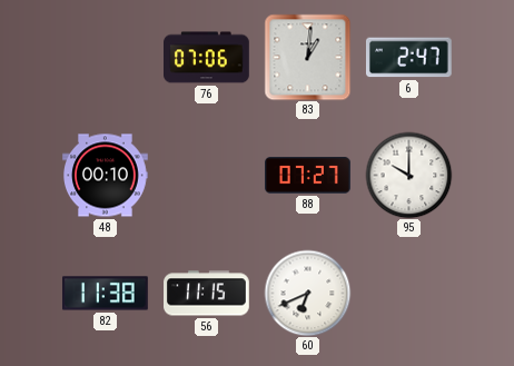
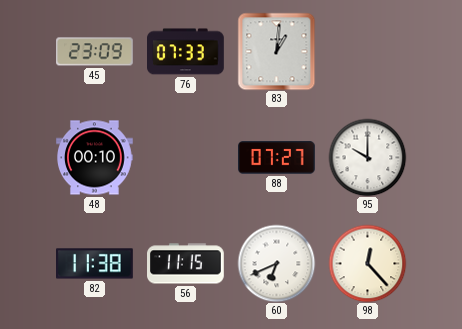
45: none -> 23:09
76: 07:06 -> 07:33
6: 2:47 -> none
98: none -> 12:23
